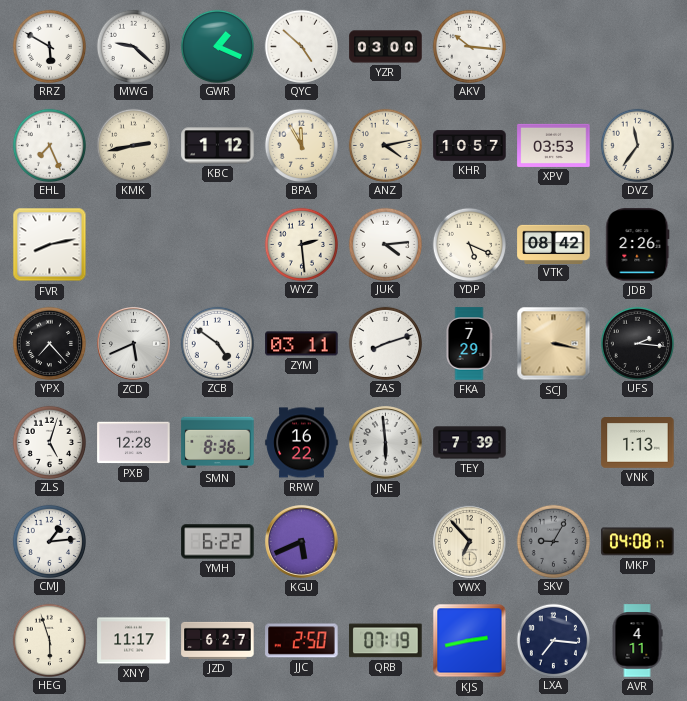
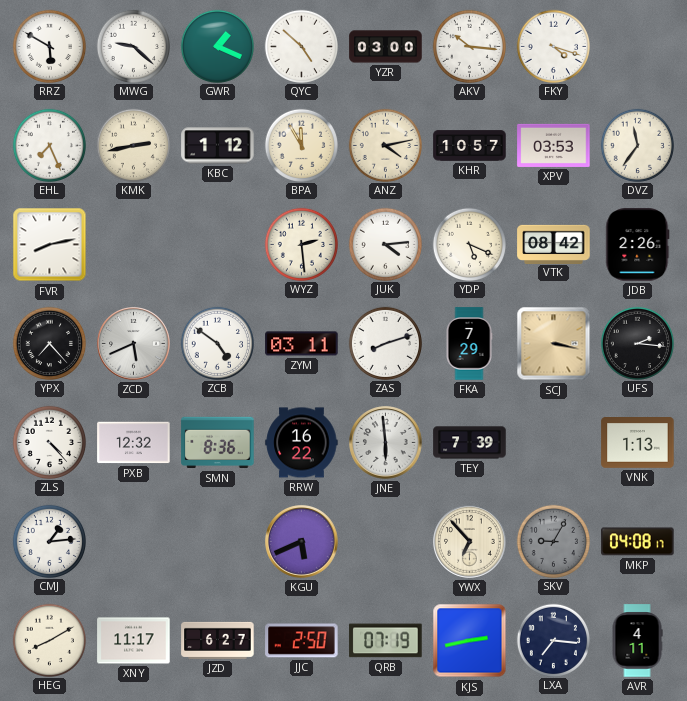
FKY: none -> 4:18
ZLS: 5:03 -> 4:23
PXB: 12:28 -> 12:32
YMH: 6:22 -> none
HEG: 5:57 -> 8:10
